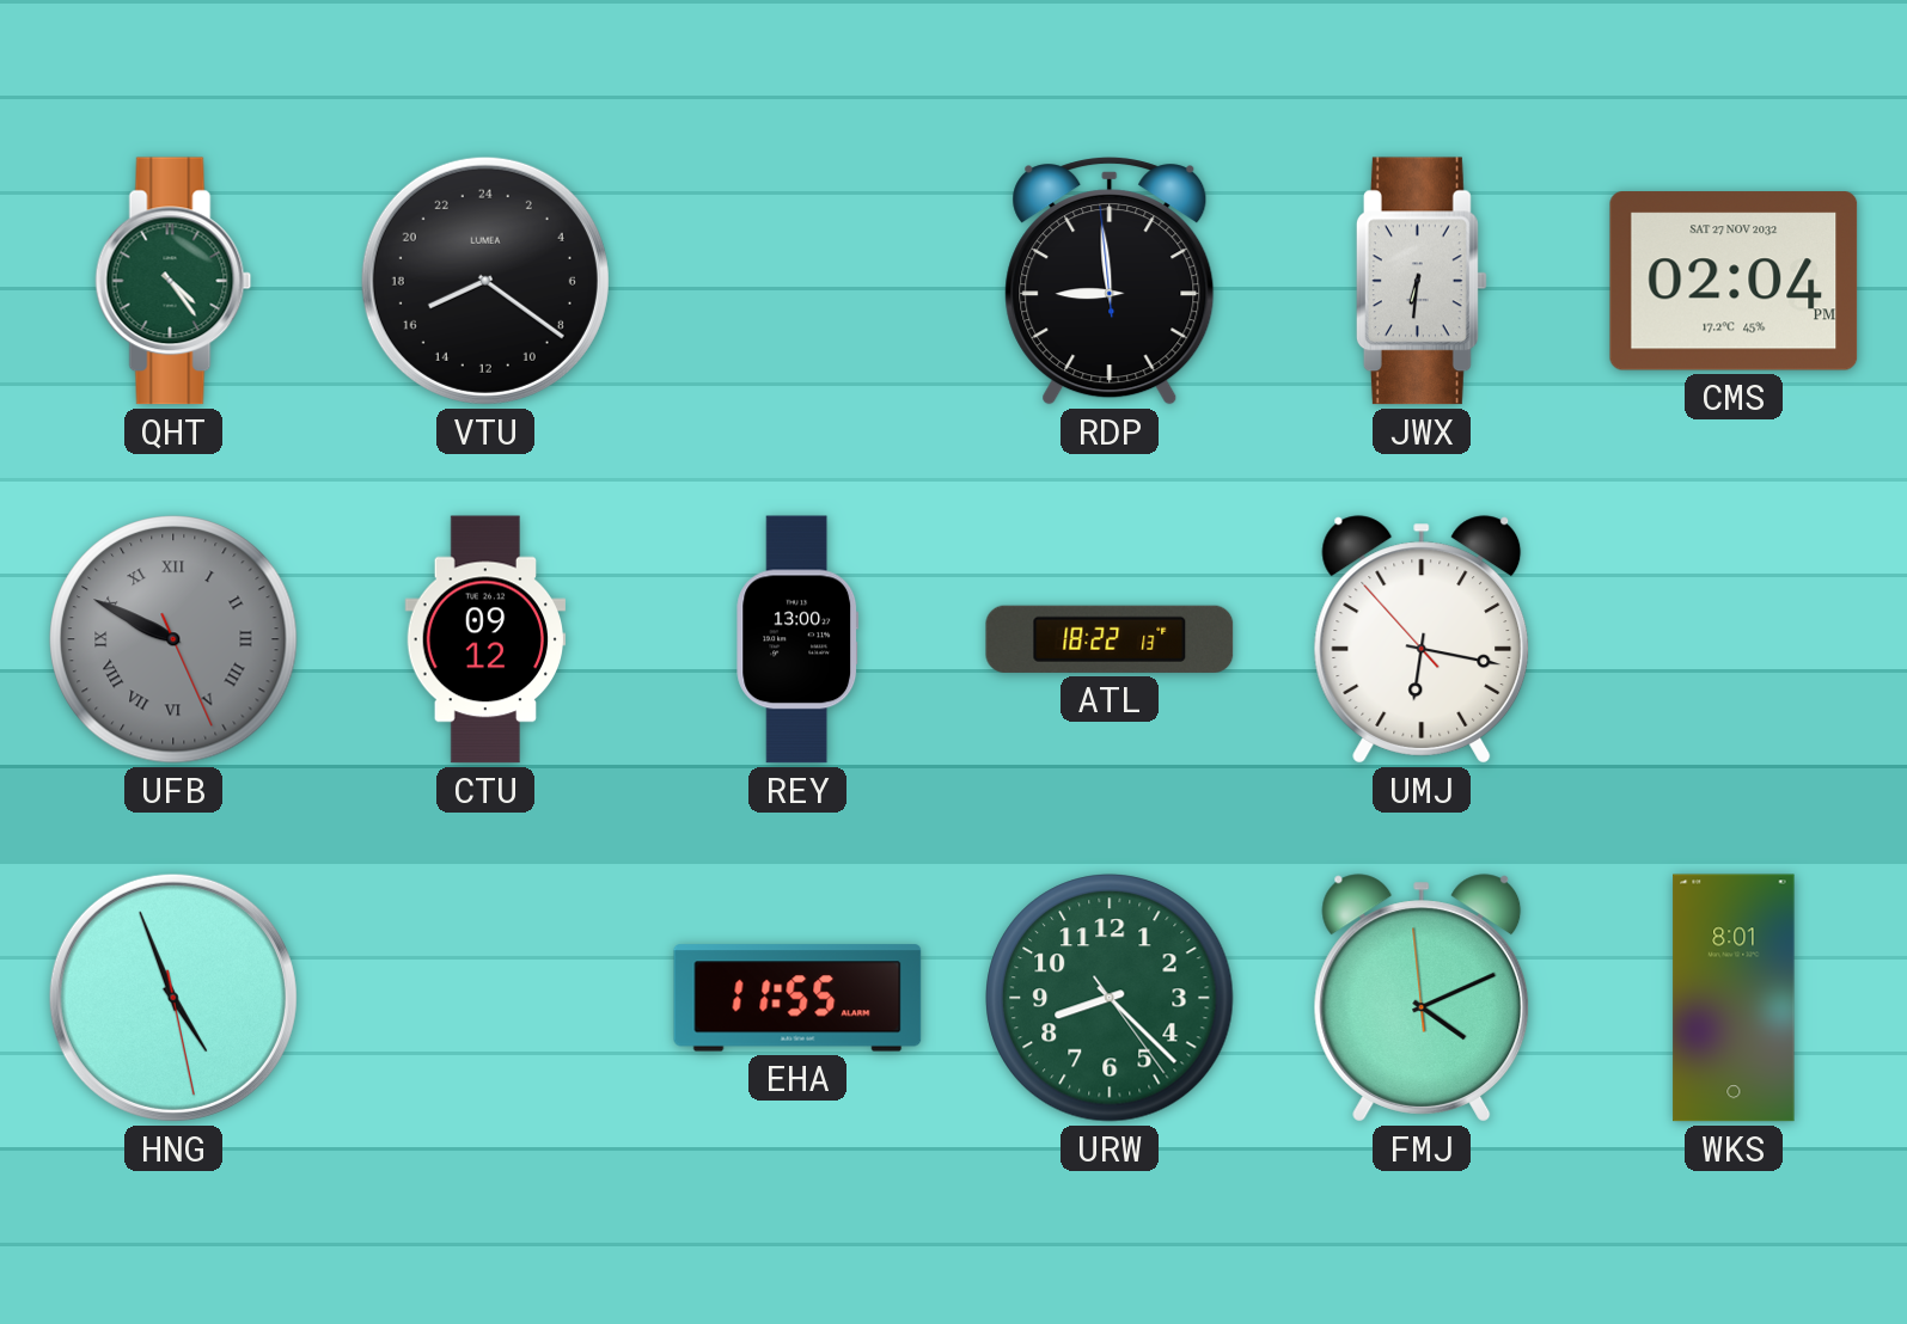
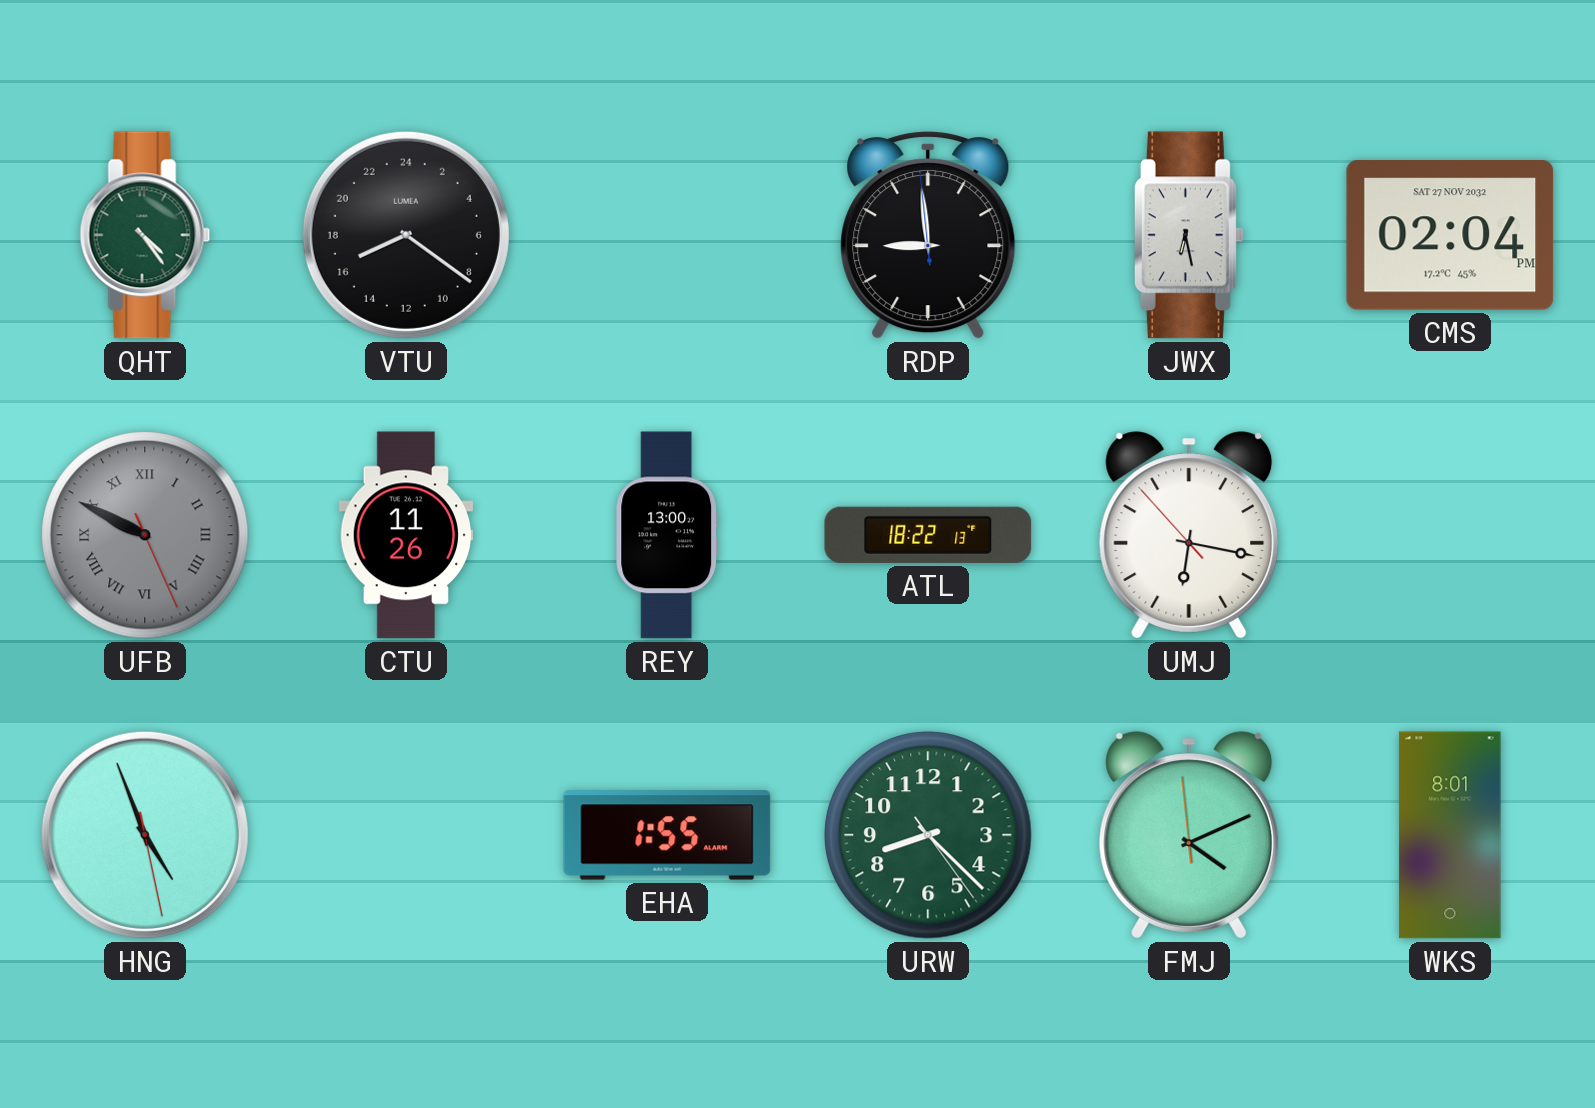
JWX: 6:31 -> 6:28
CTU: 09:12 -> 11:26
EHA: 11:55 -> 1:55
